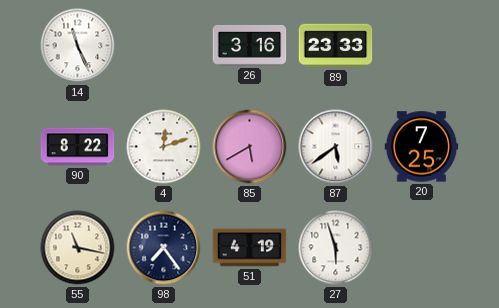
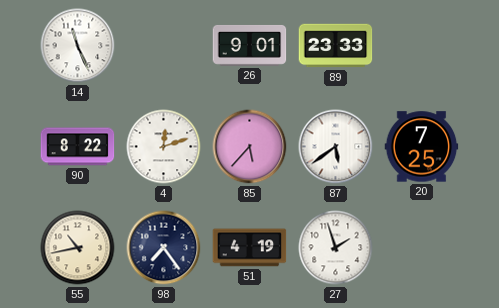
26: 3:16 -> 9:01
85: 5:40 -> 5:37
55: 11:17 -> 10:43
27: 5:57 -> 1:57
